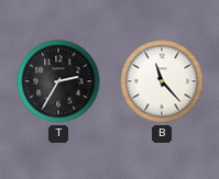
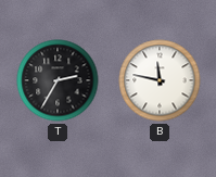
B: 11:23 -> 11:47
